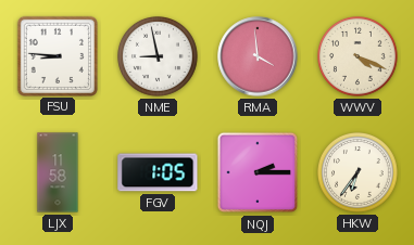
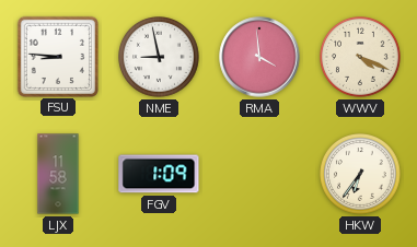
FGV: 1:05 -> 1:09
NQJ: 2:15 -> none
